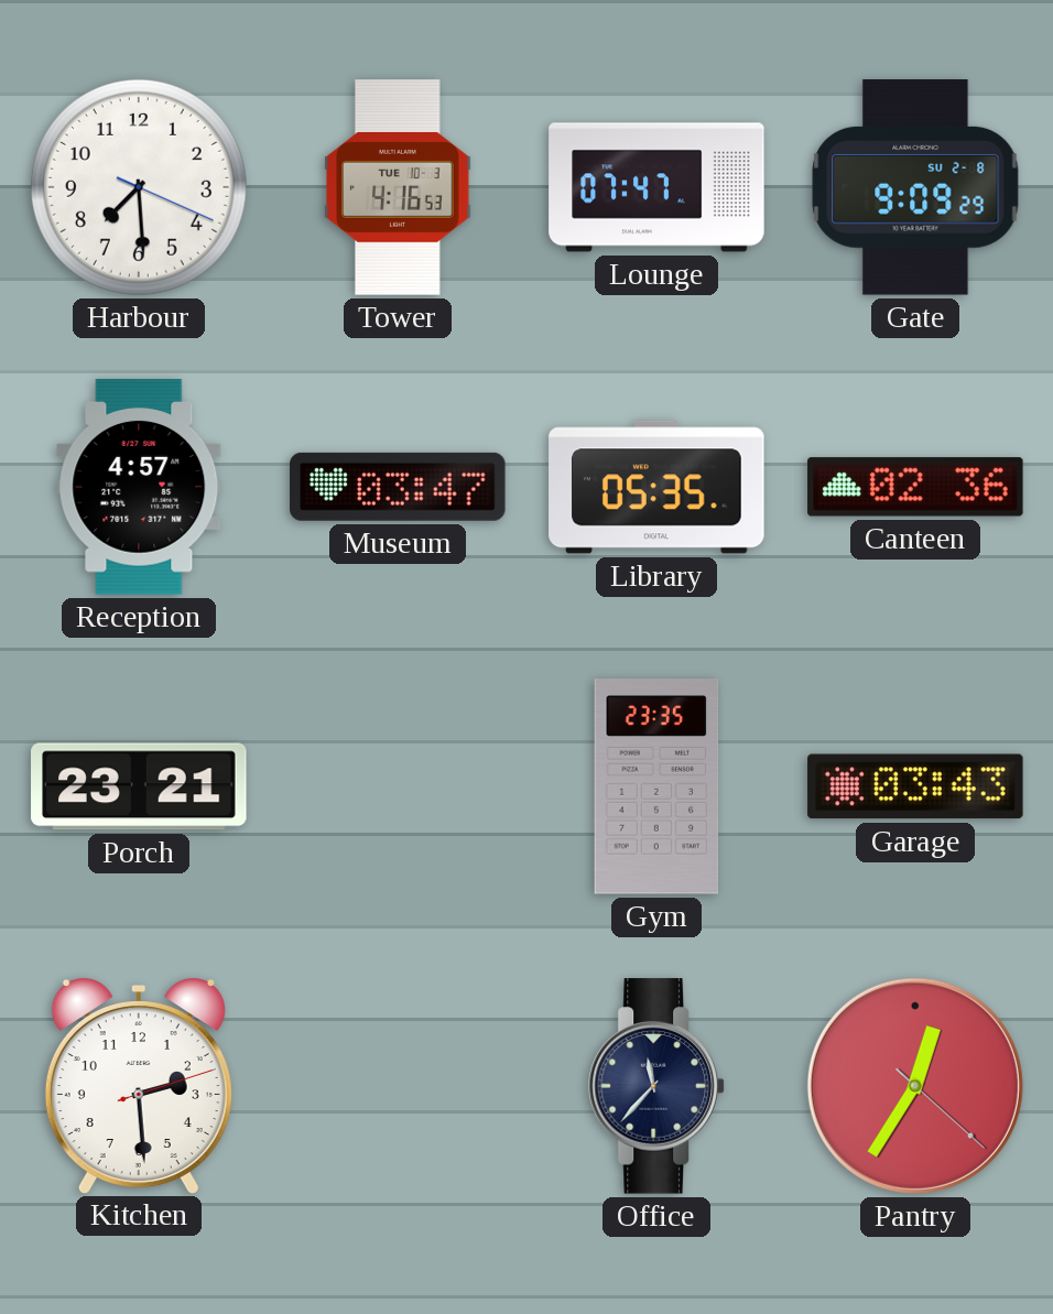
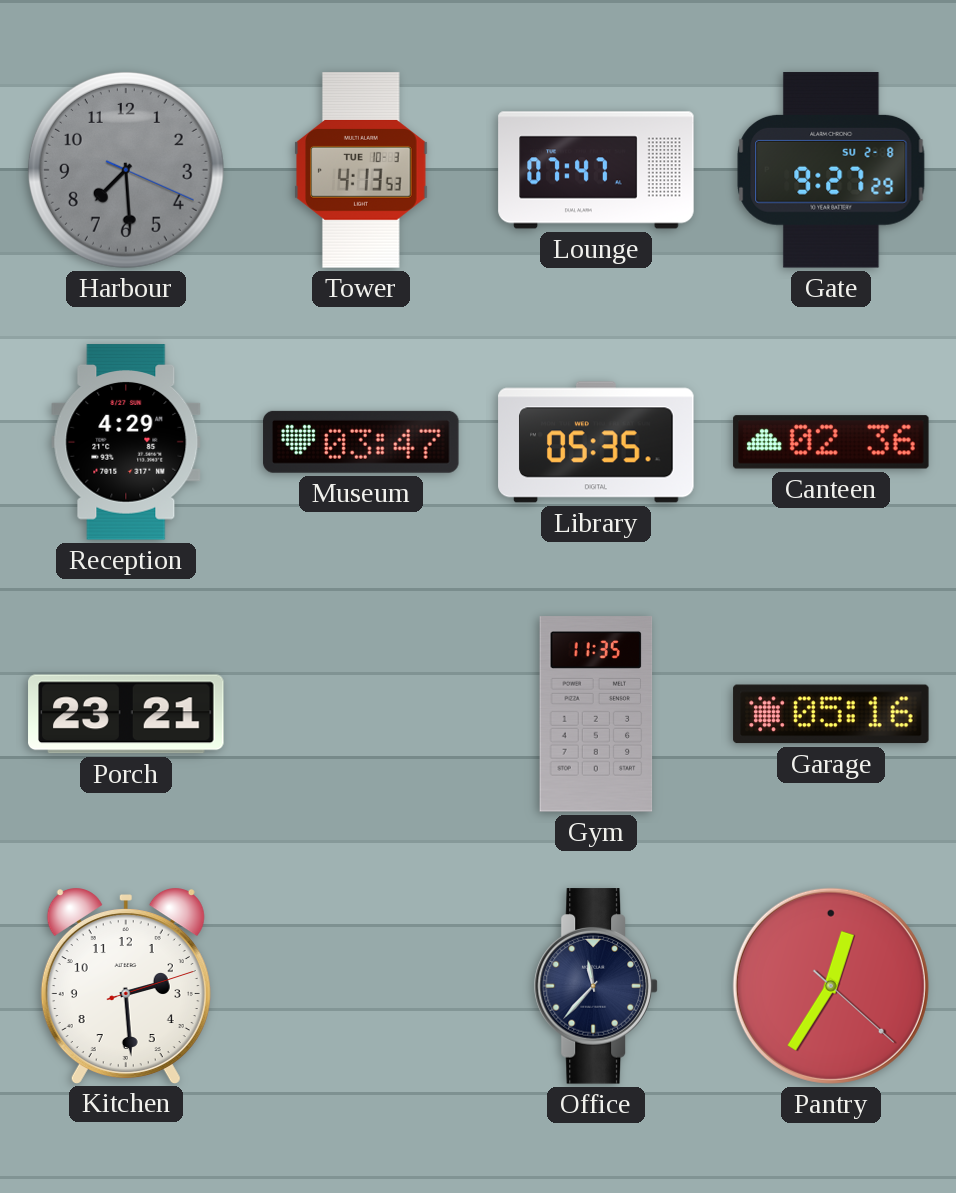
Harbour dial: white -> grey
Tower: 4:16 -> 4:13
Gate: 9:09 -> 9:27
Reception: 4:57 -> 4:29
Gym: 23:35 -> 11:35
Garage: 03:43 -> 05:16
